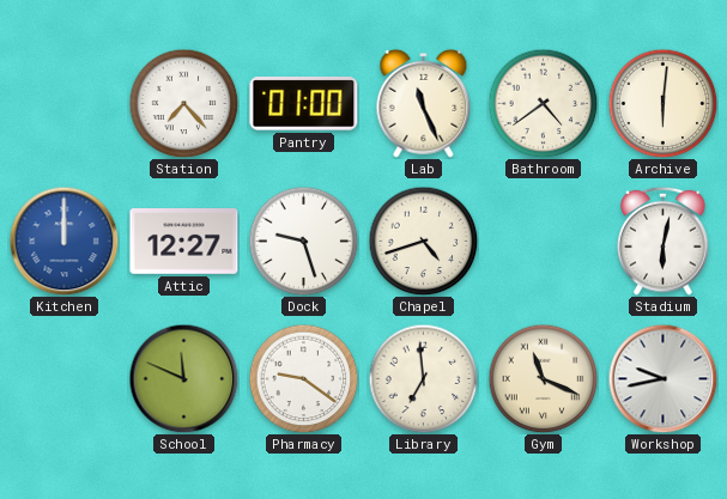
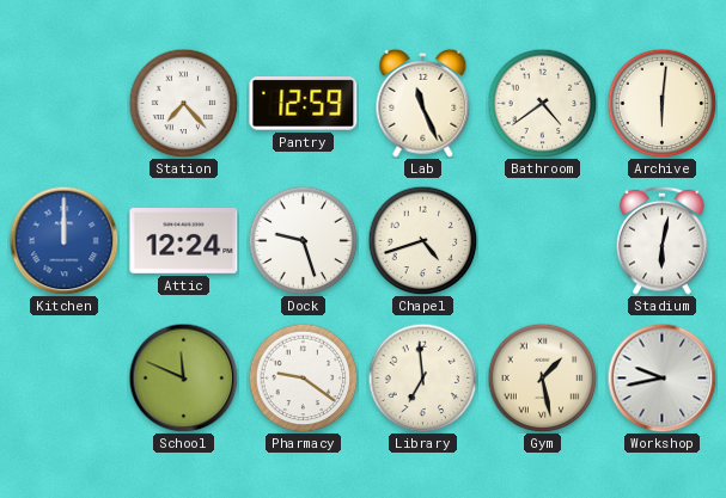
Pantry: 01:00 -> 12:59
Attic: 12:27 -> 12:24
Gym: 11:19 -> 1:28
